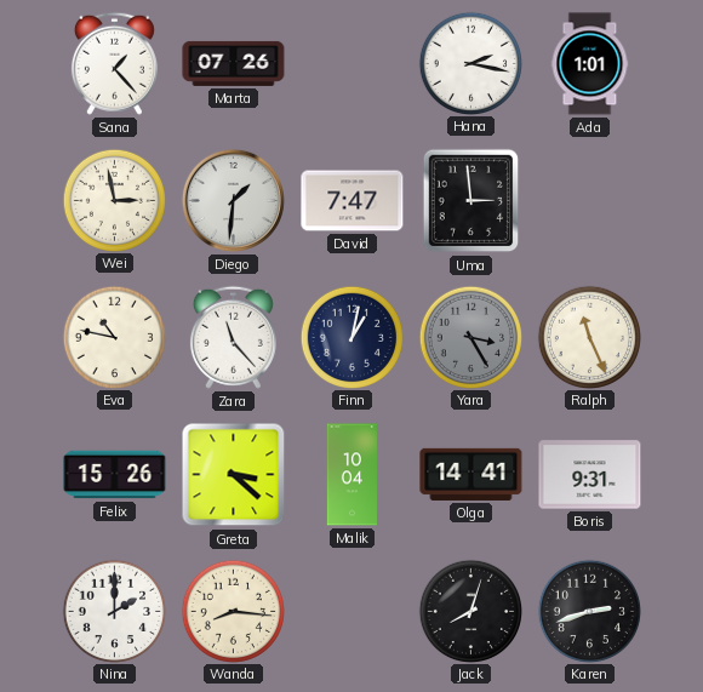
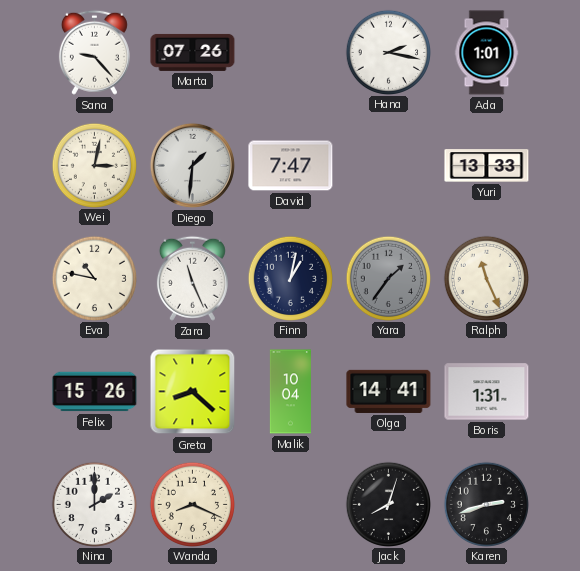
Sana: 1:23 -> 9:23
Wei: 2:58 -> 3:02
Uma: 2:59 -> none
Yuri: none -> 13:33
Zara: 11:23 -> 11:26
Yara: 3:25 -> 1:36
Greta: 3:22 -> 8:22
Boris: 9:31 -> 1:31
Wanda: 8:16 -> 8:19
